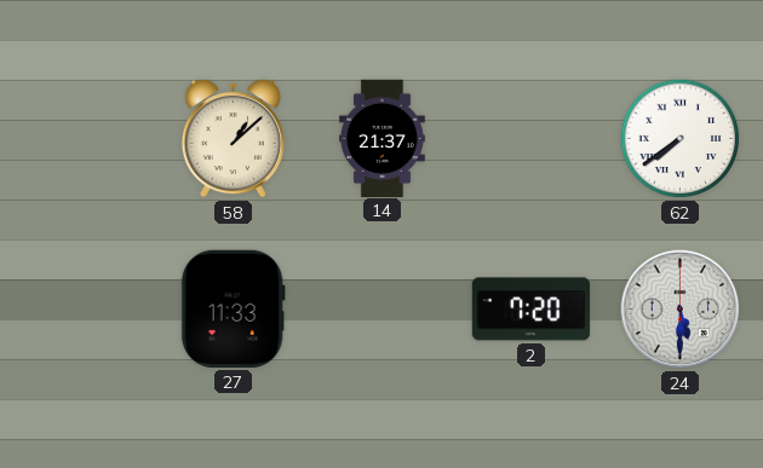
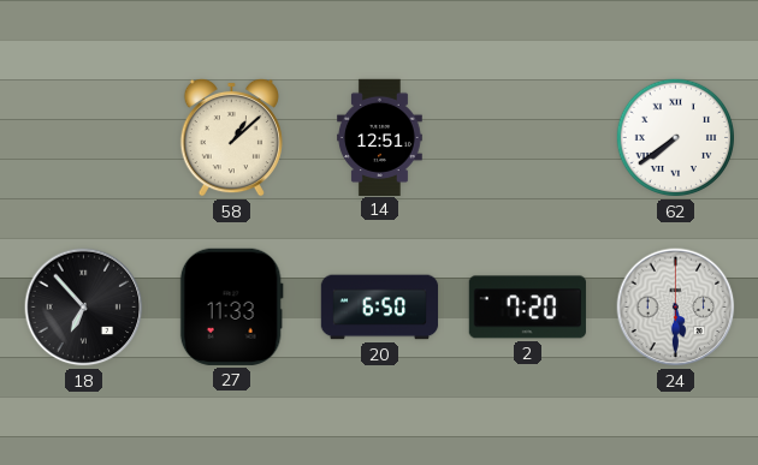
14: 21:37 -> 12:51
18: none -> 6:53
20: none -> 6:50
